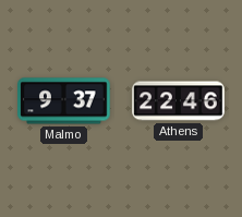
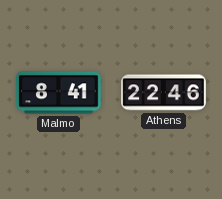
Malmo: 9:37 -> 8:41
